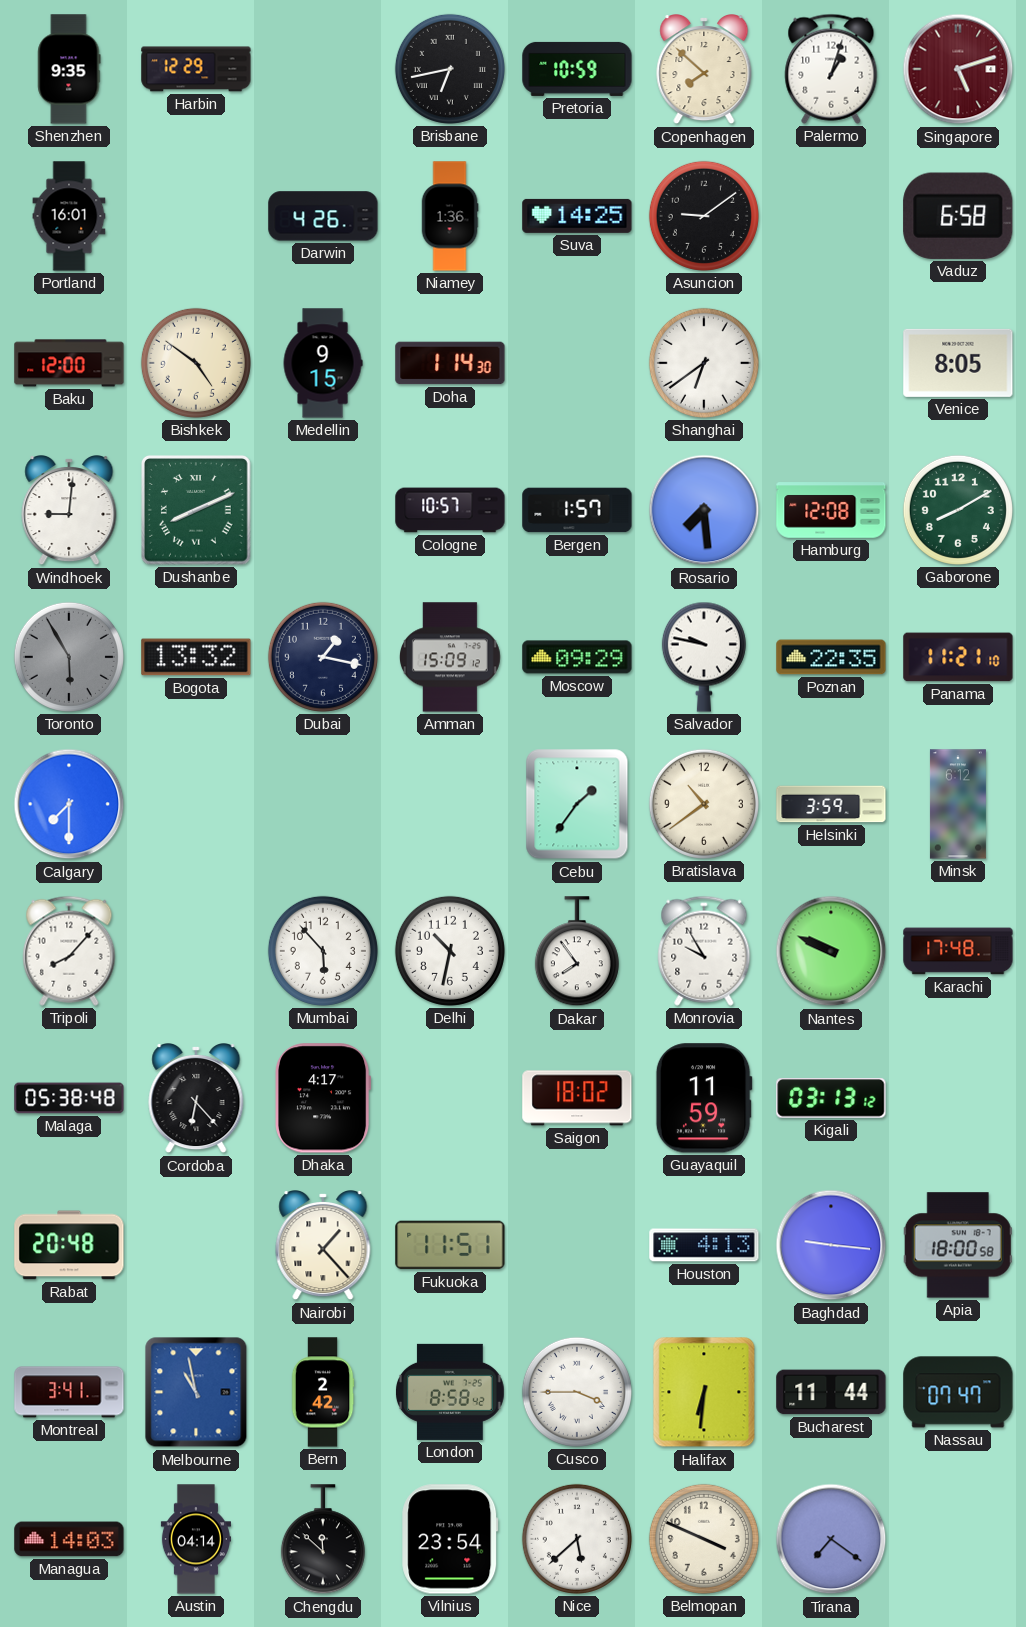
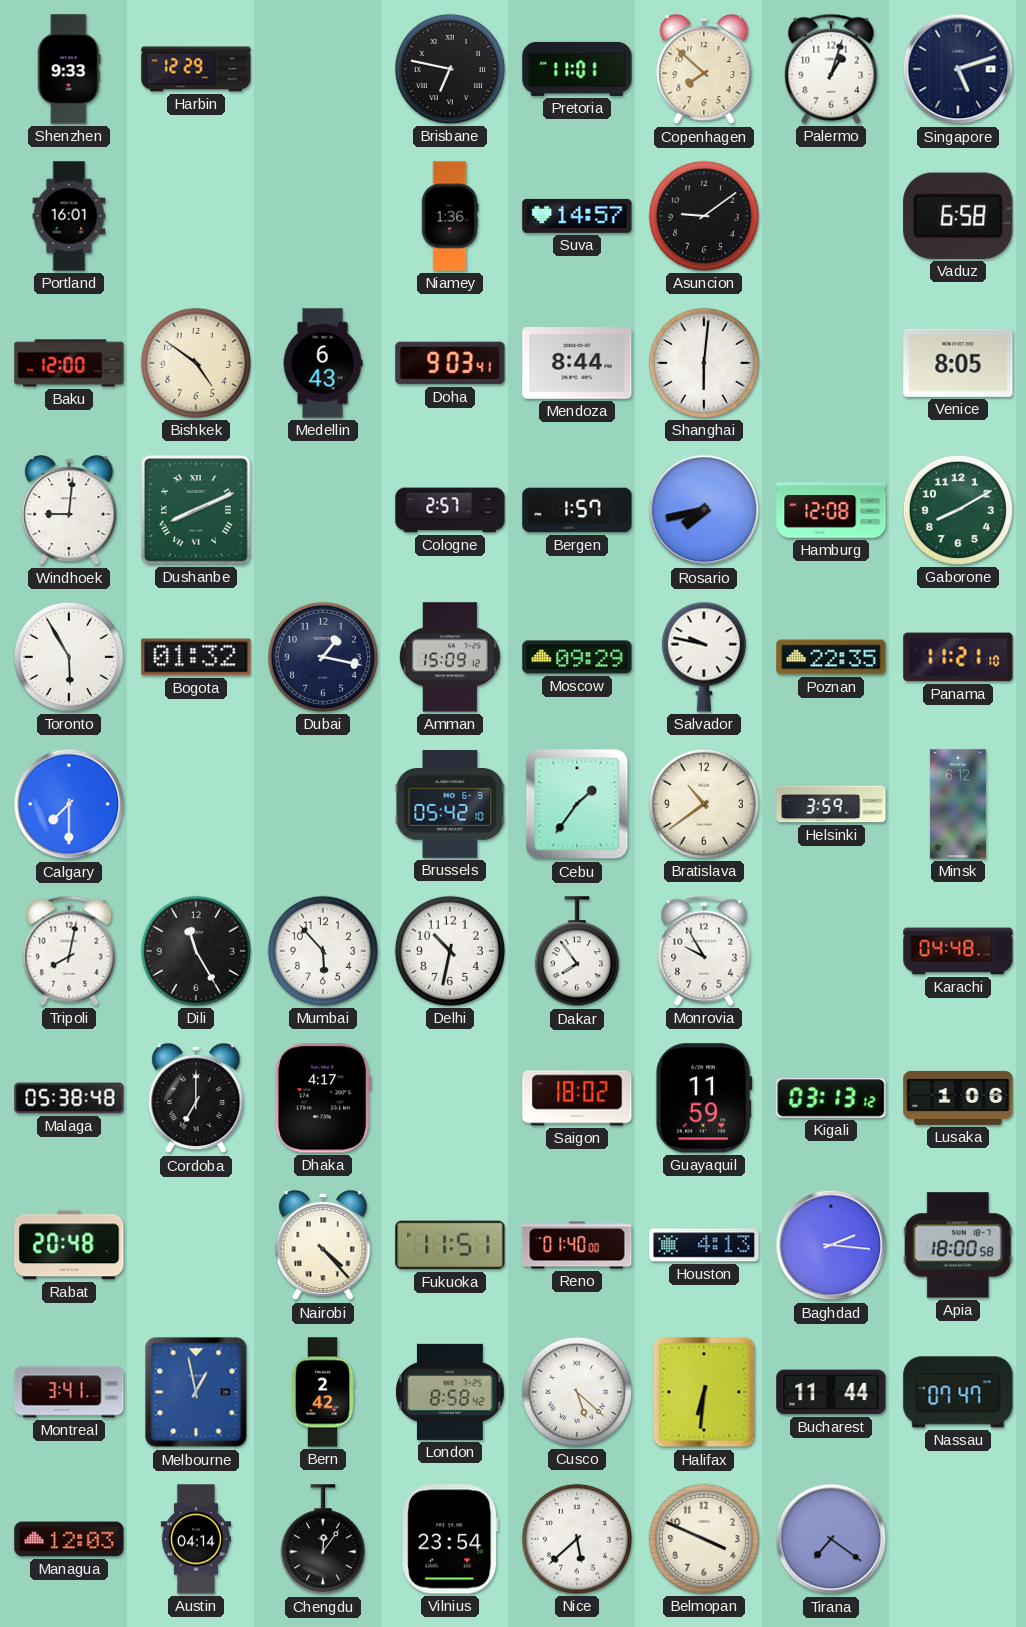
Shenzhen: 9:35 -> 9:33
Brisbane: 6:43 -> 6:47
Pretoria: 10:59 -> 11:01
Singapore dial: burgundy -> navy
Darwin: 4:26 -> none
Suva: 14:25 -> 14:57
Medellin: 9:15 -> 6:43
Doha: 1:14 -> 9:03
Mendoza: none -> 8:44
Shanghai: 6:39 -> 6:01
Cologne: 10:57 -> 2:57
Rosario: 7:29 -> 7:43
Toronto dial: grey -> white
Bogota: 13:32 -> 01:32
Brussels: none -> 05:42
Tripoli: 8:07 -> 8:02
Dili: none -> 11:25
Nantes: 9:49 -> none
Karachi: 17:48 -> 04:48
Cordoba: 6:23 -> 7:00
Lusaka: none -> 1:06
Nairobi: 1:23 -> 4:23
Reno: none -> 01:40
Baghdad: 9:16 -> 2:16
Melbourne: 10:58 -> 12:58
Cusco: 3:45 -> 5:22
Managua: 14:03 -> 12:03
Chengdu: 11:52 -> 12:06
